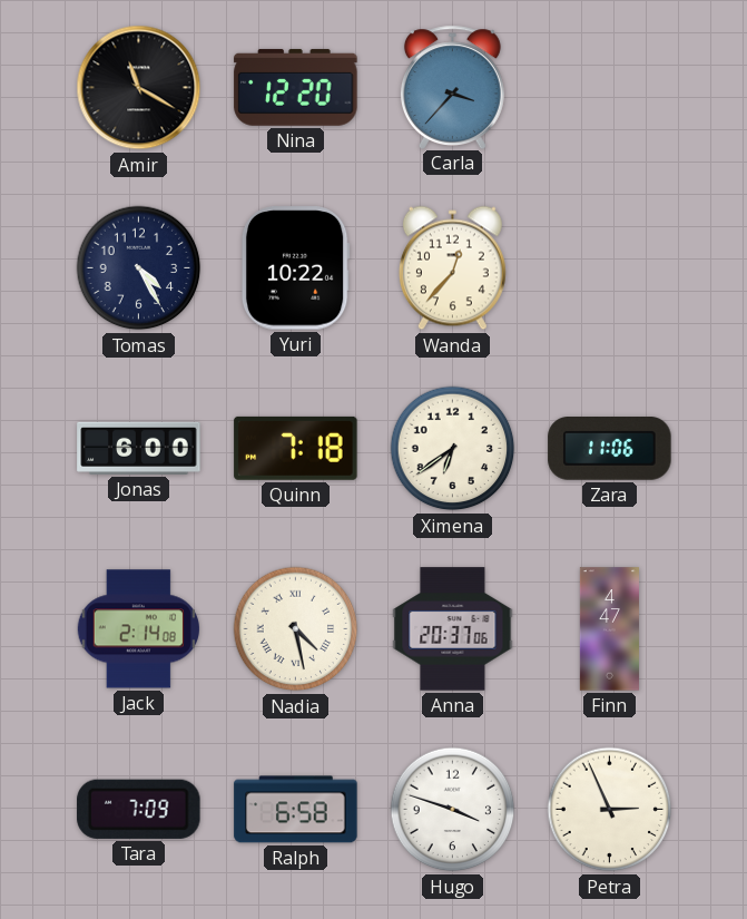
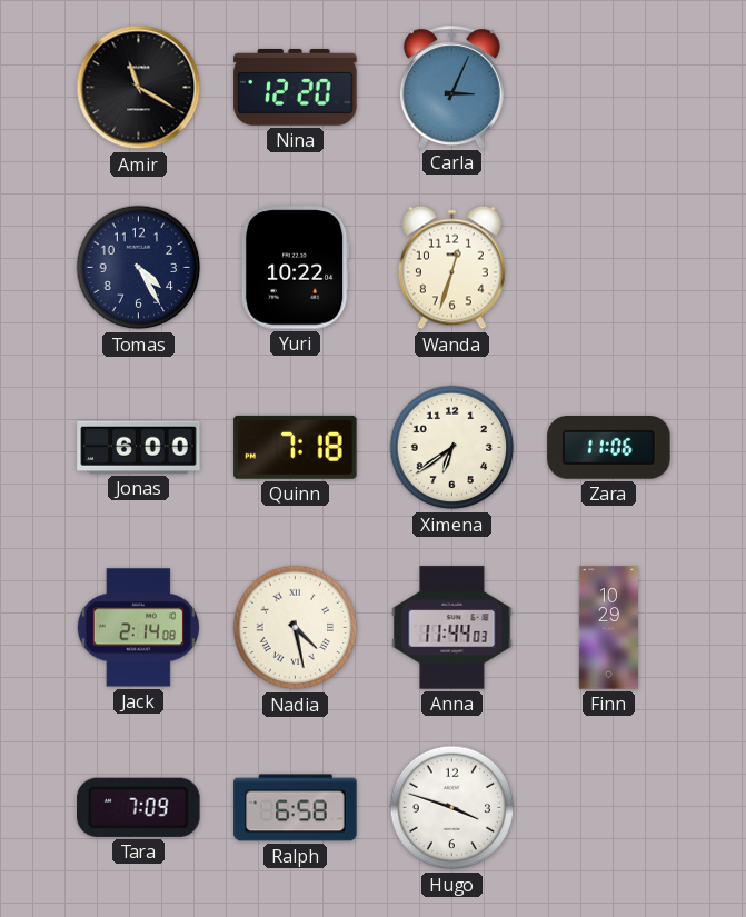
Carla: 3:37 -> 3:04
Wanda: 12:37 -> 12:33
Anna: 20:37 -> 11:44
Finn: 4:47 -> 10:29
Petra: 2:56 -> none
